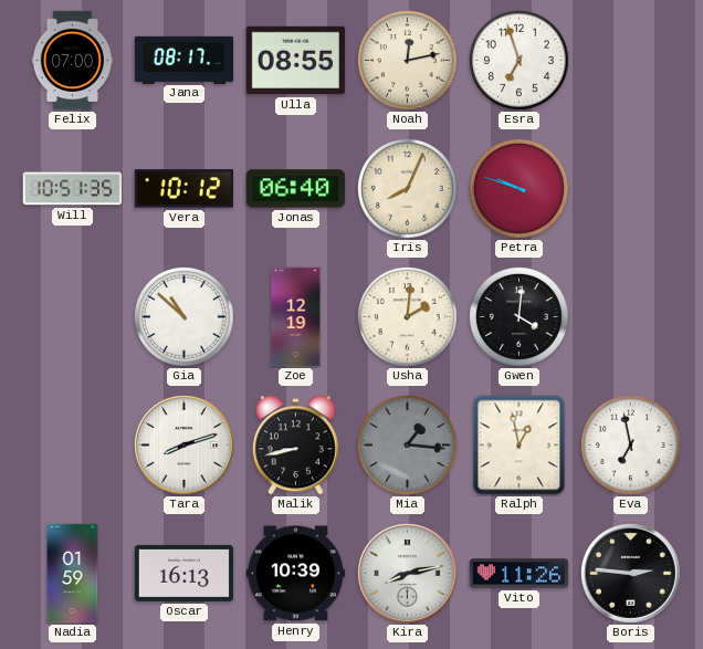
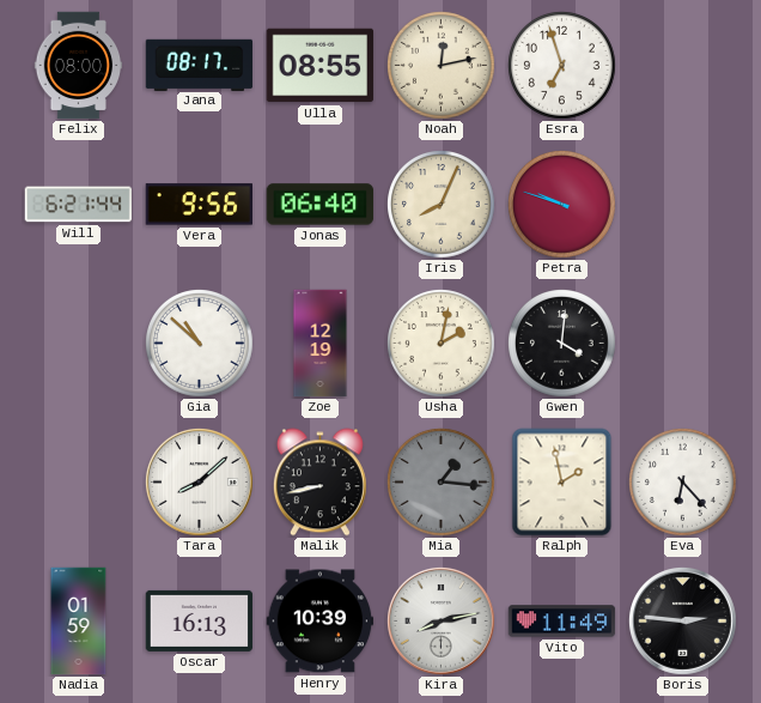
Felix: 07:00 -> 08:00
Will: 10:51 -> 6:21
Vera: 10:12 -> 9:56
Usha: 2:01 -> 2:02
Tara: 8:12 -> 8:08
Ralph: 12:58 -> 1:58
Eva: 6:58 -> 6:23
Vito: 11:26 -> 11:49
